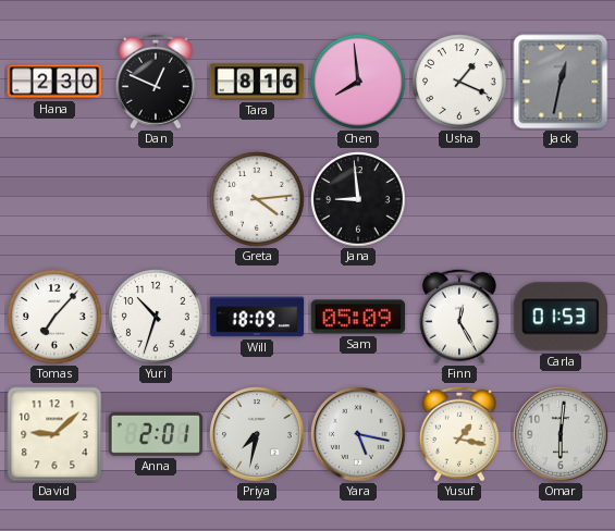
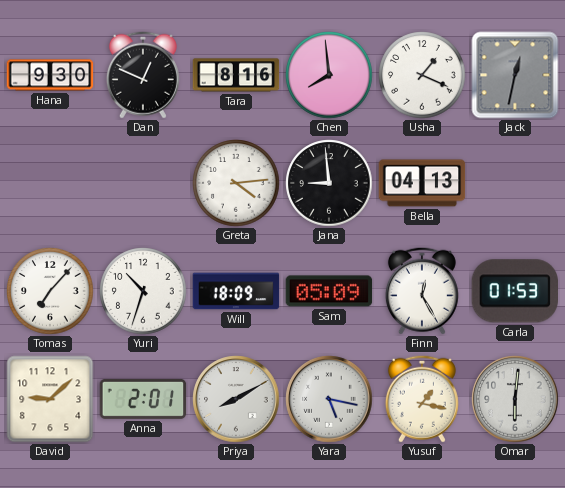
Hana: 2:30 -> 9:30
Bella: none -> 04:13
Priya: 7:32 -> 8:10
